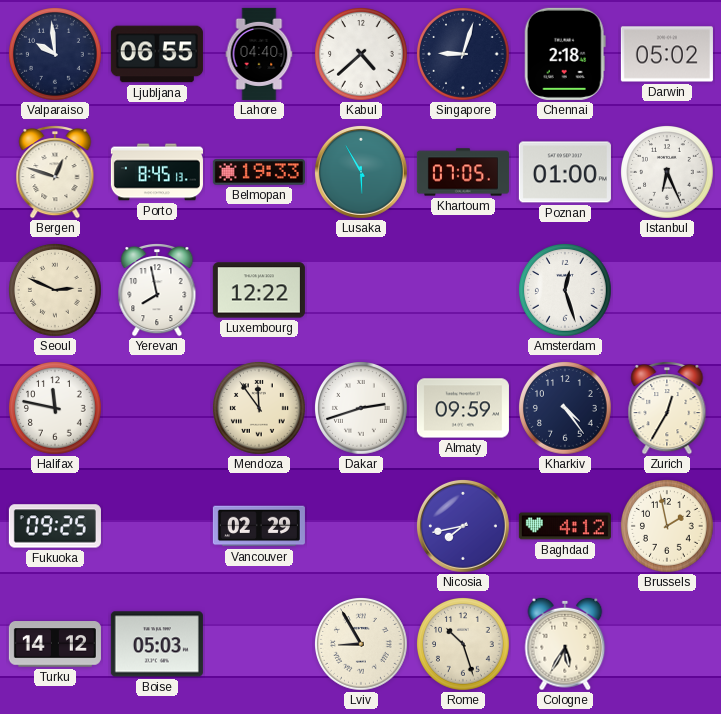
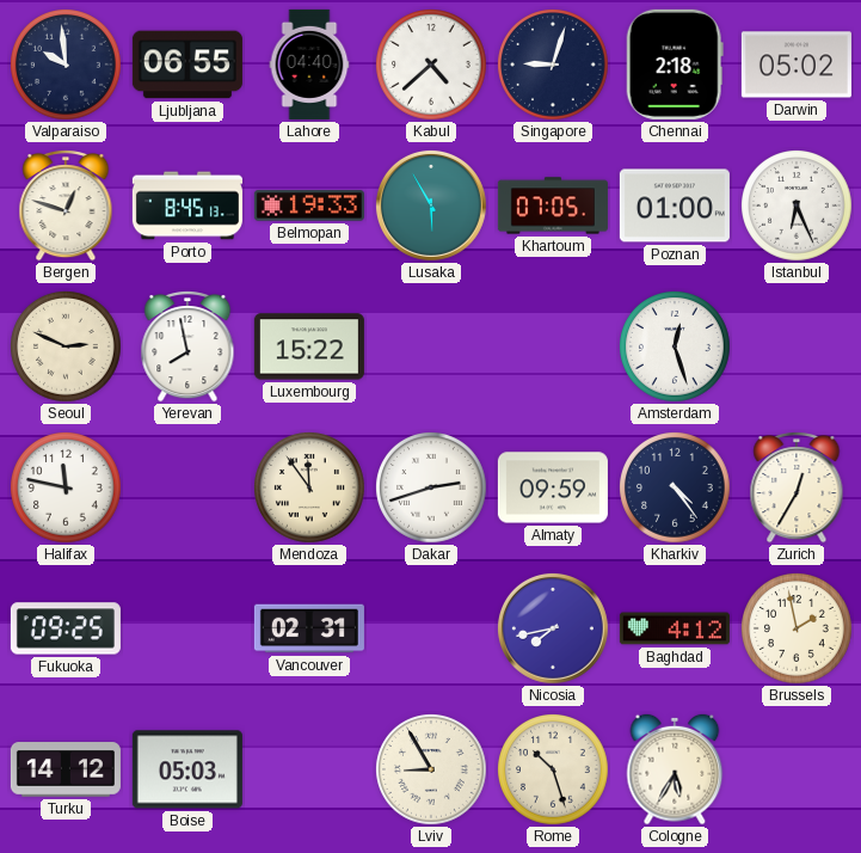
Luxembourg: 12:22 -> 15:22
Vancouver: 02:29 -> 02:31
